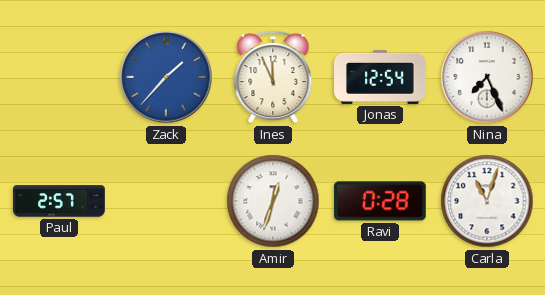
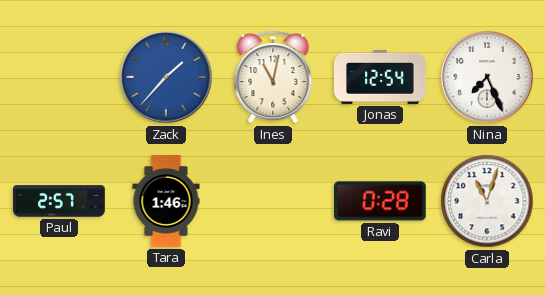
Ines: 11:56 -> 11:02
Tara: none -> 1:46
Amir: 12:33 -> none
